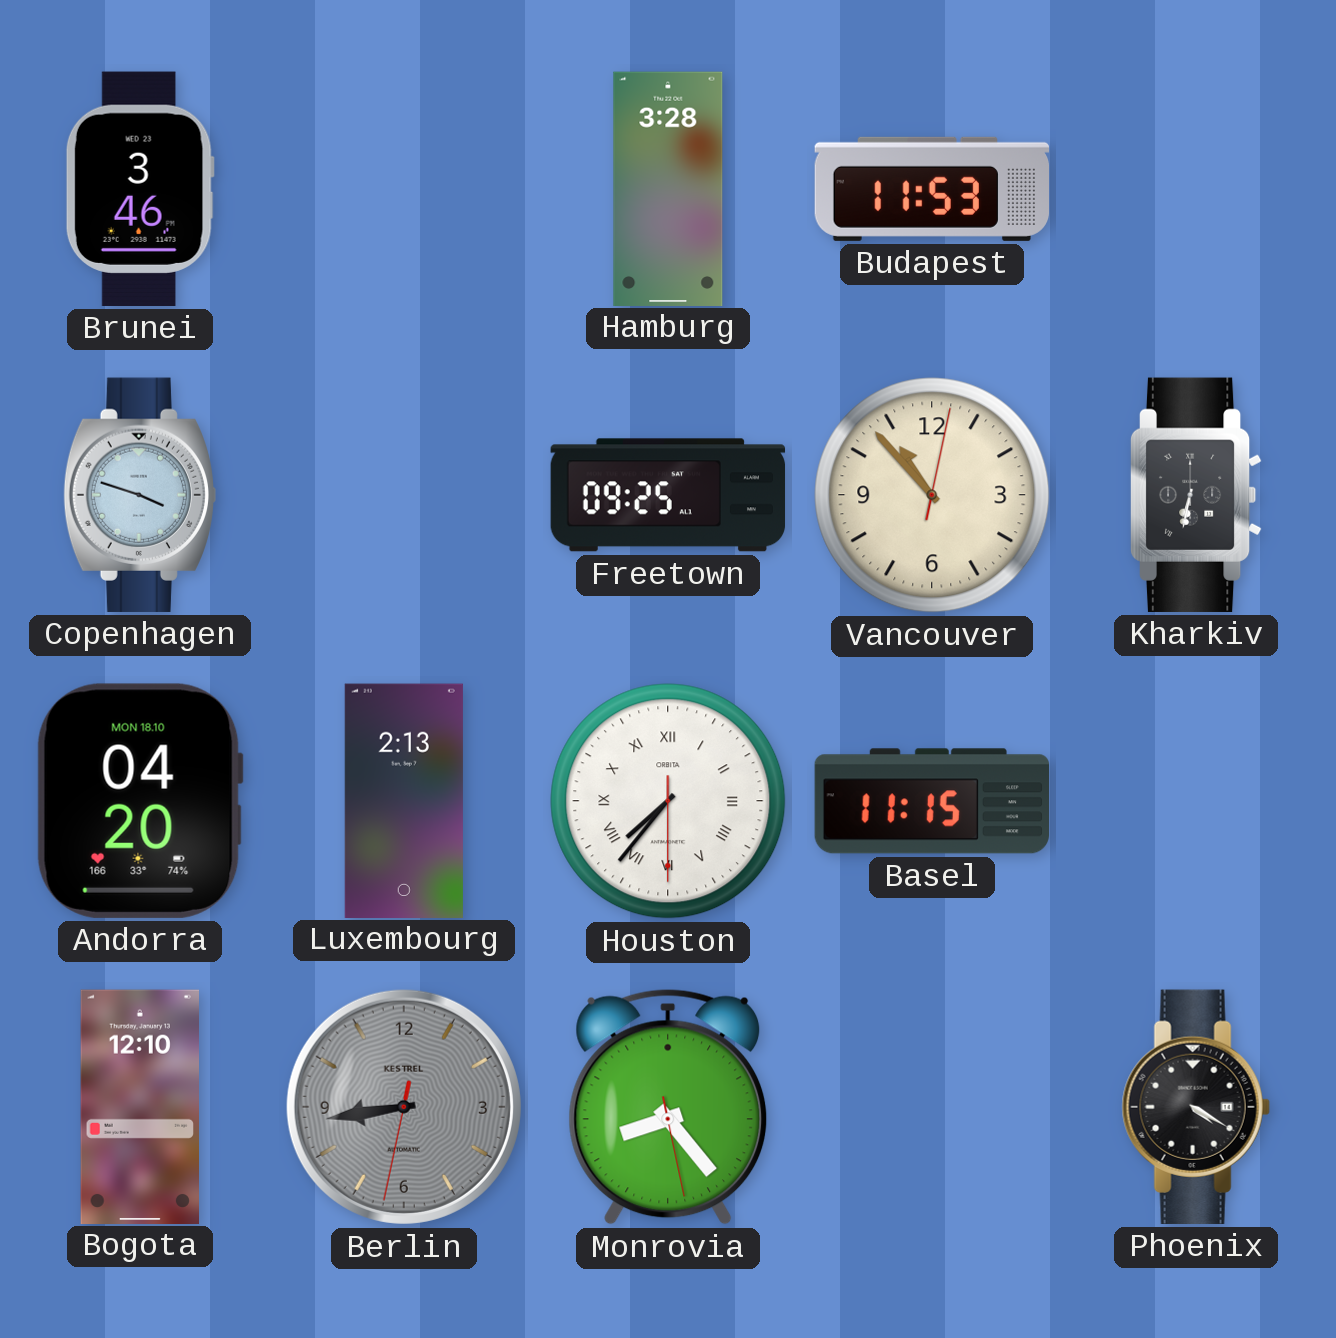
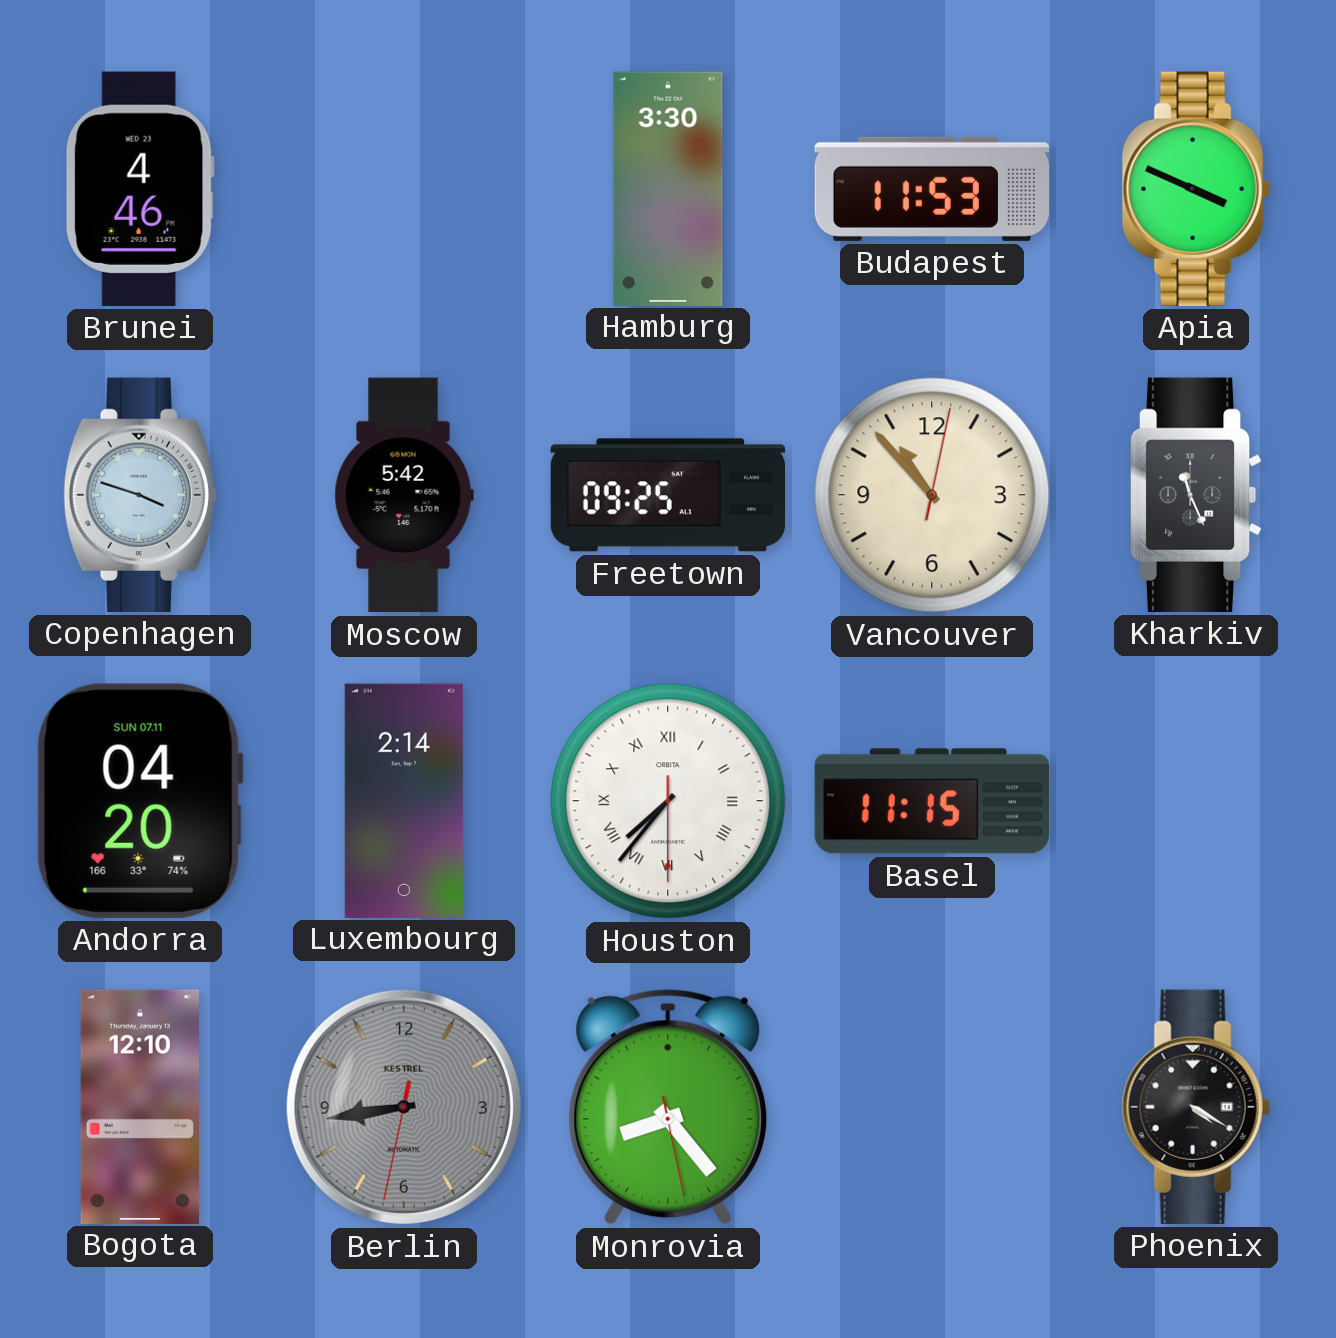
Brunei: 3:46 -> 4:46
Hamburg: 3:28 -> 3:30
Apia: none -> 3:49
Moscow: none -> 5:42
Kharkiv: 6:32 -> 11:26
Andorra date: MON 18.10 -> SUN 07.11
Luxembourg: 2:13 -> 2:14
